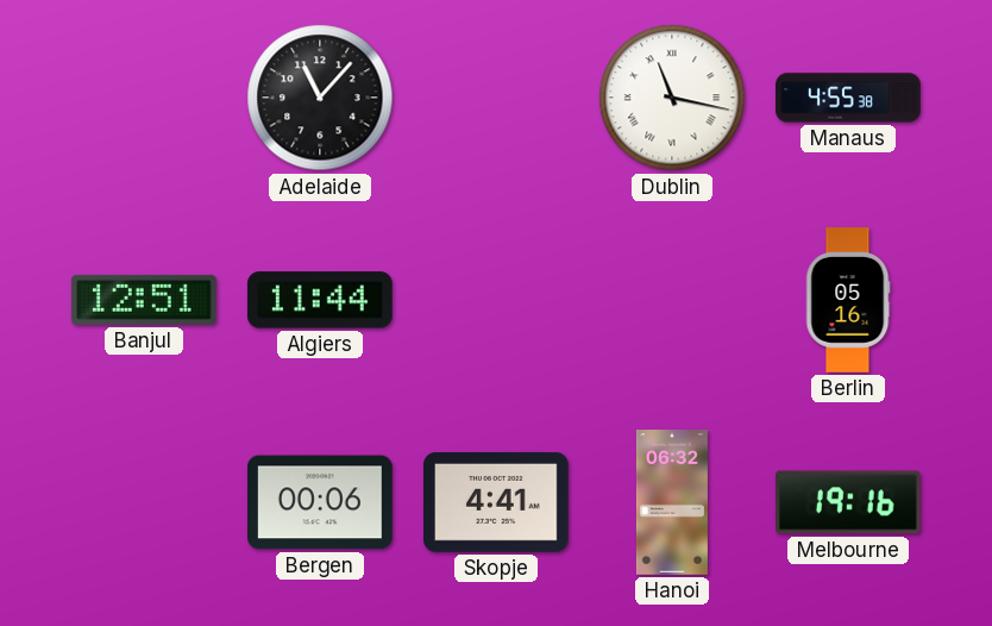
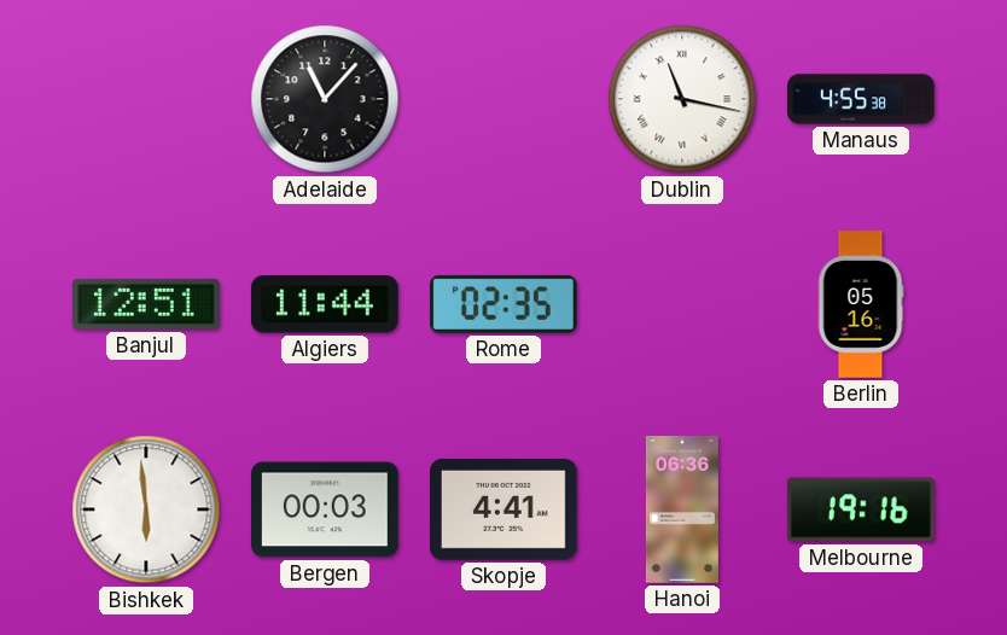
Rome: none -> 02:35
Bishkek: none -> 5:59
Bergen: 00:06 -> 00:03
Hanoi: 06:32 -> 06:36
